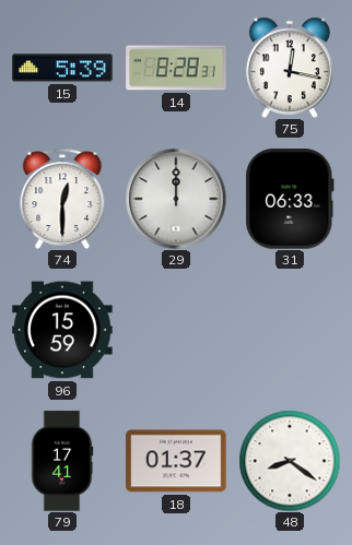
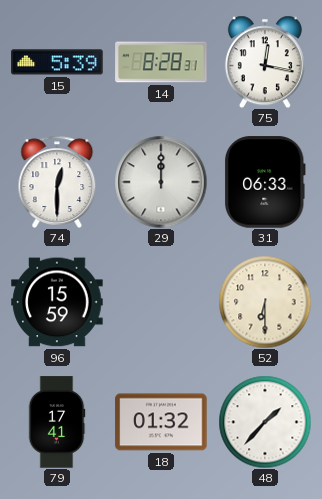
52: none -> 6:30
18: 01:37 -> 01:32
48: 8:21 -> 1:37
